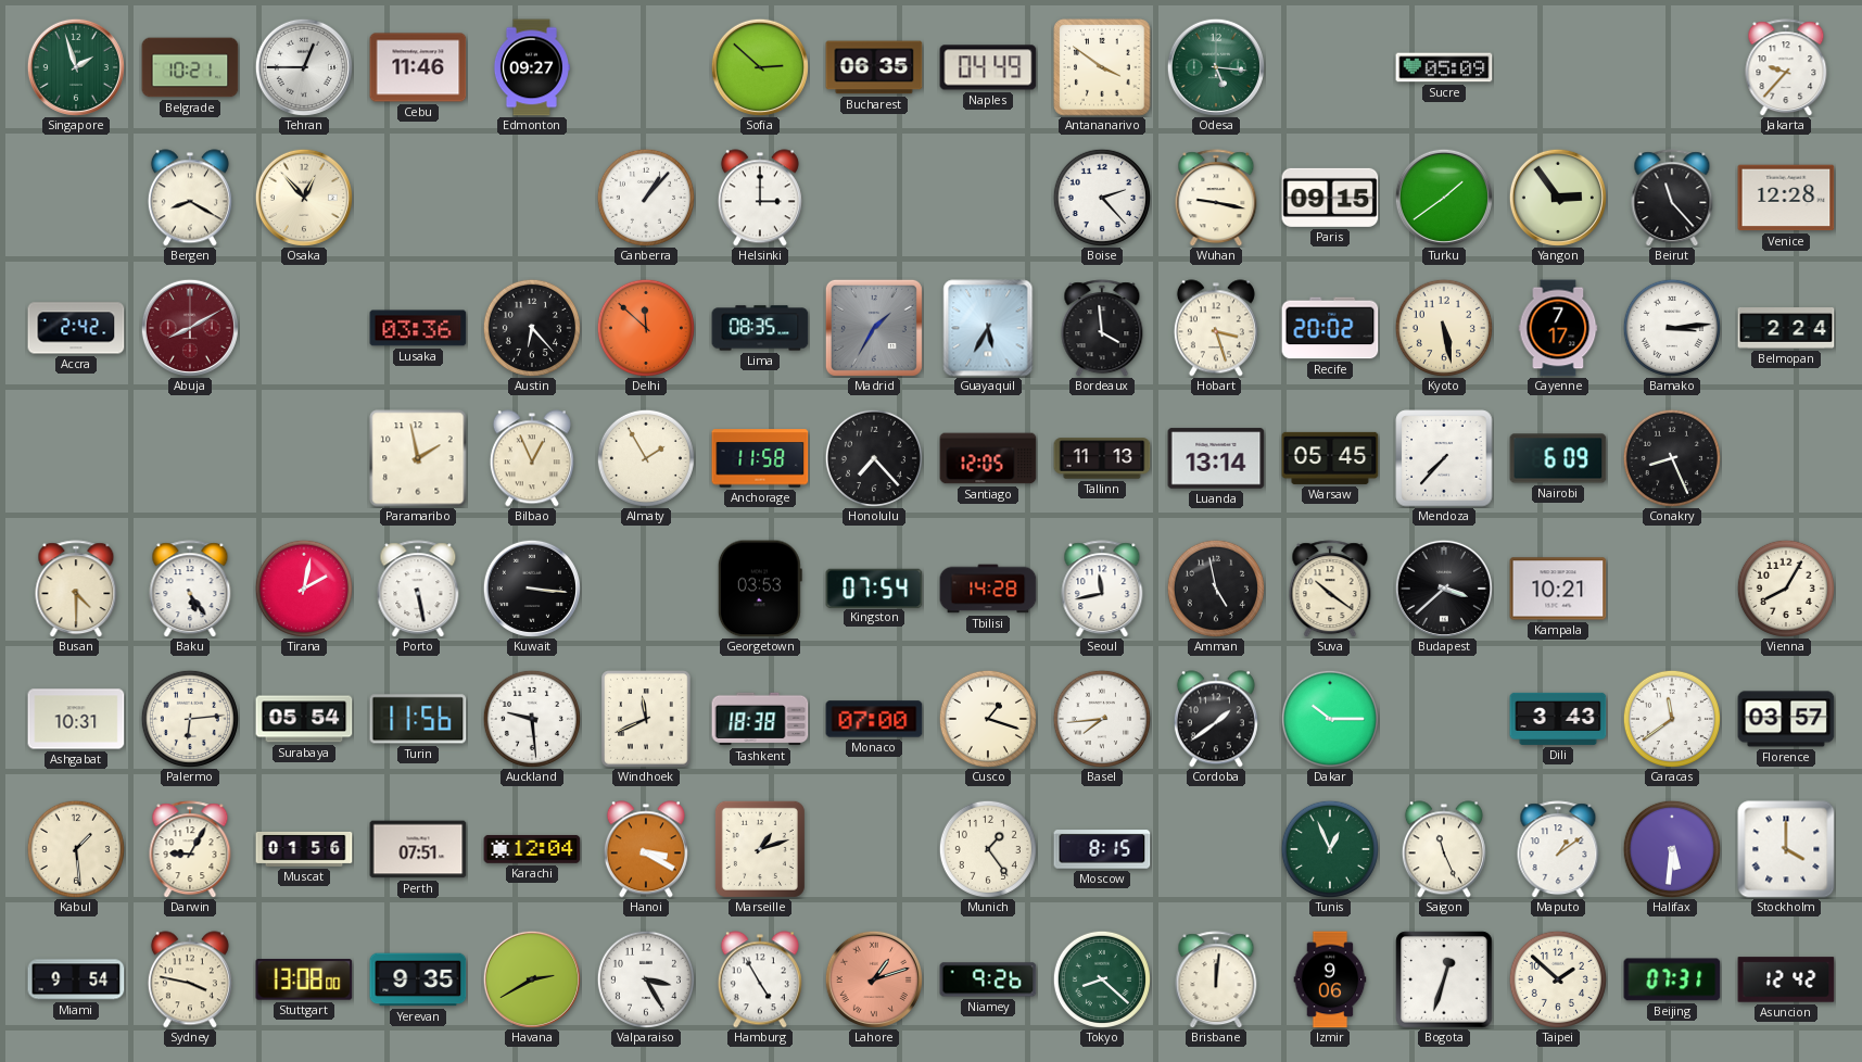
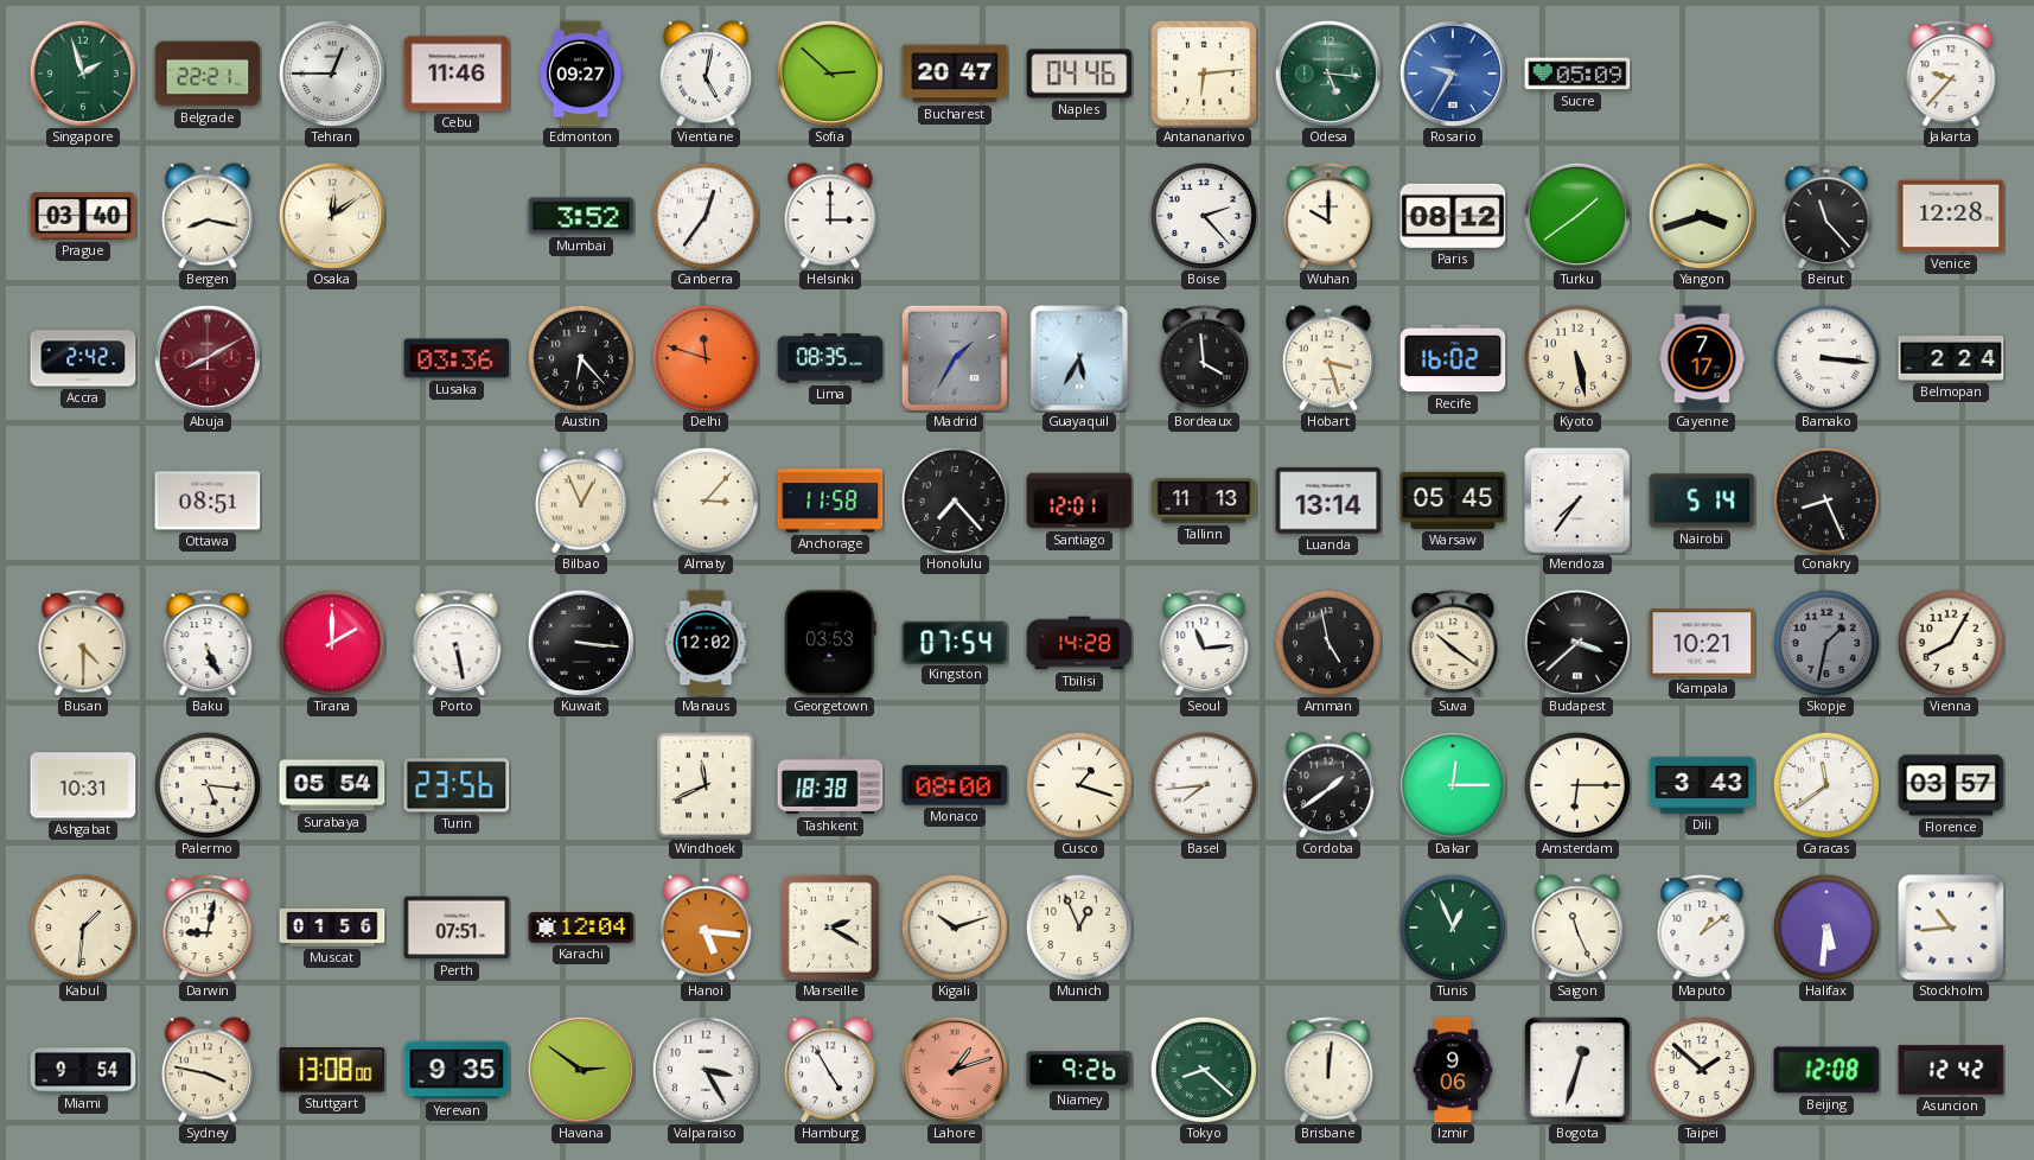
Belgrade: 10:21 -> 22:21
Vientiane: none -> 5:02
Bucharest: 06:35 -> 20:47
Naples: 04:49 -> 04:46
Antananarivo: 3:51 -> 6:14
Rosario: none -> 9:35
Prague: none -> 03:40
Bergen: 8:20 -> 8:17
Osaka: 12:53 -> 12:09
Mumbai: none -> 3:52
Canberra: 1:07 -> 12:36
Wuhan: 9:17 -> 10:00
Paris: 09:15 -> 08:12
Yangon: 2:54 -> 3:42
Delhi: 11:52 -> 11:48
Recife: 20:02 -> 16:02
Bamako: 3:14 -> 3:16
Ottawa: none -> 08:51
Paramaribo: 1:58 -> none
Almaty: 1:55 -> 3:07
Santiago: 12:05 -> 12:01
Mendoza: 7:37 -> 7:36
Nairobi: 6:09 -> 5:14
Baku: 5:24 -> 5:26
Tirana: 2:02 -> 2:00
Manaus: none -> 12:02
Seoul: 11:43 -> 11:14
Skopje: none -> 1:32
Palermo: 6:14 -> 5:16
Turin: 11:56 -> 23:56
Auckland: 9:29 -> none
Monaco: 07:00 -> 08:00
Dakar: 10:15 -> 12:15
Amsterdam: none -> 6:15
Kabul: 1:29 -> 1:31
Darwin: 9:05 -> 9:02
Hanoi: 3:20 -> 5:16
Marseille: 1:12 -> 2:20
Kigali: none -> 10:12
Munich: 1:24 -> 12:56
Moscow: 8:15 -> none
Stockholm: 4:00 -> 10:44
Havana: 2:40 -> 2:51
Beijing: 07:31 -> 12:08
